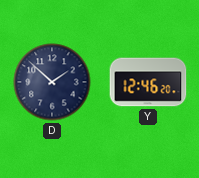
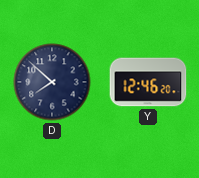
D: 1:52 -> 7:52
